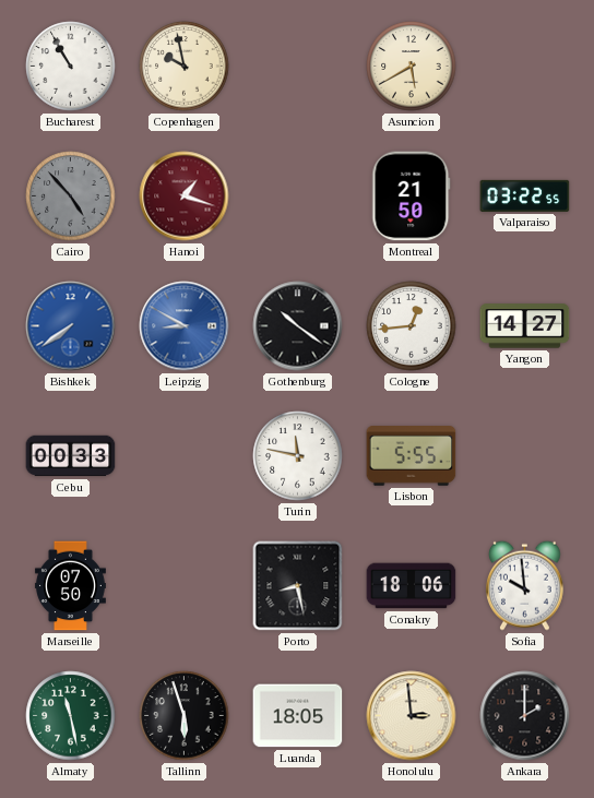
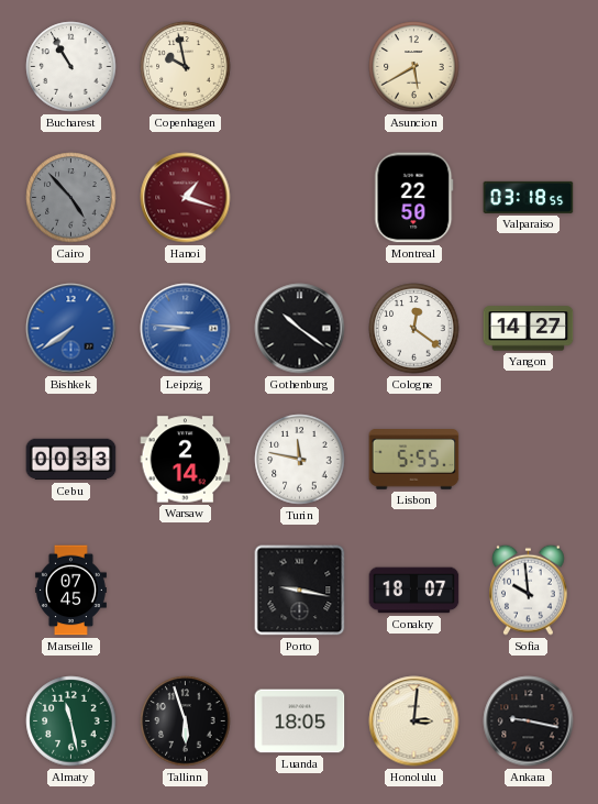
Montreal: 21:50 -> 22:50
Valparaiso: 03:22 -> 03:18
Leipzig: 8:50 -> 8:46
Cologne: 12:44 -> 12:21
Warsaw: none -> 2:14
Marseille: 07:50 -> 07:45
Porto: 8:28 -> 9:17
Conakry: 18:06 -> 18:07
Honolulu: 2:59 -> 3:01
Ankara: 2:00 -> 9:17
